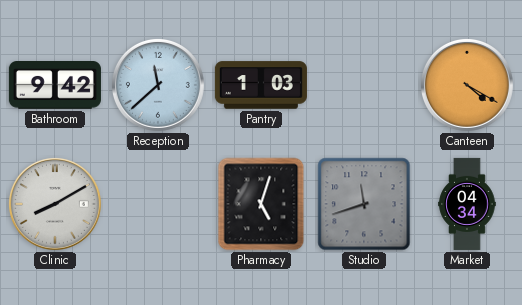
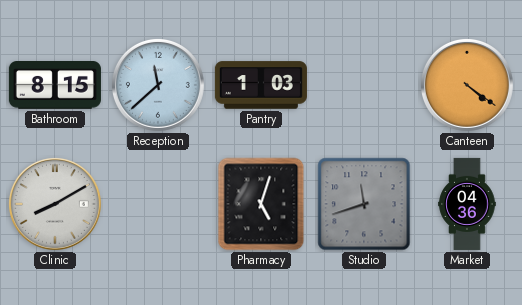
Bathroom: 9:42 -> 8:15
Canteen: 4:20 -> 4:21
Market: 04:34 -> 04:36
